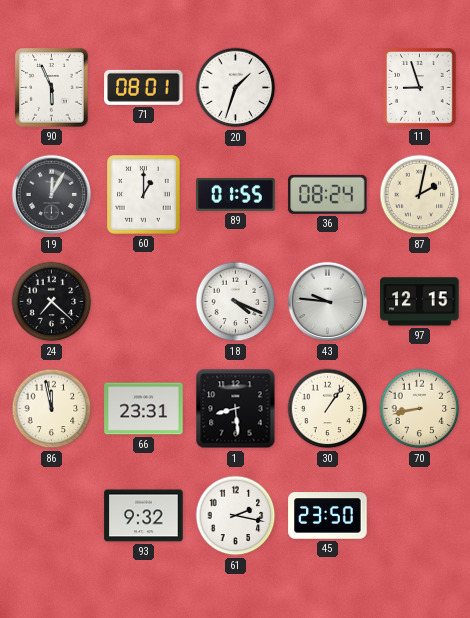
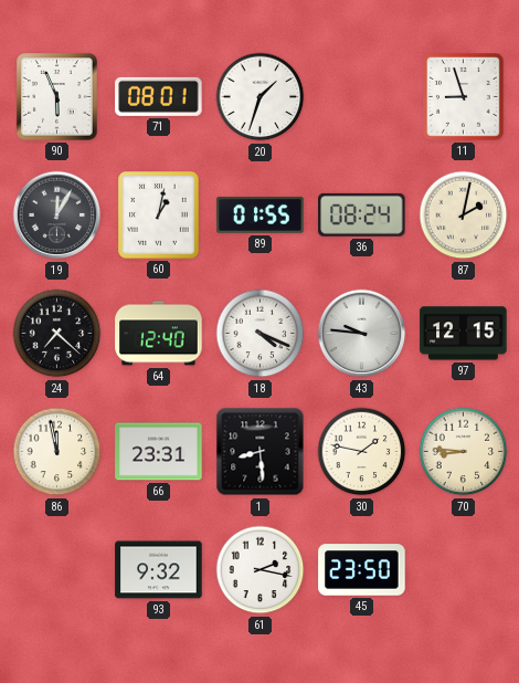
60: 1:00 -> 1:02
64: none -> 12:40
30: 1:06 -> 1:47
70: 8:43 -> 8:46
